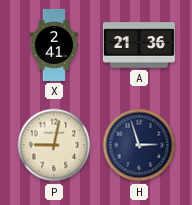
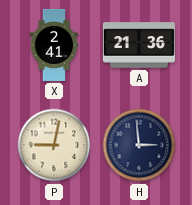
H: 2:57 -> 2:59
